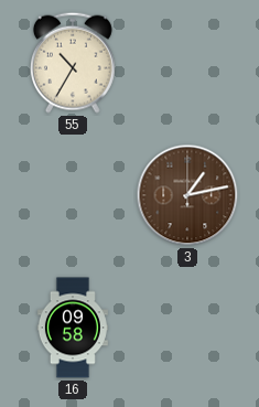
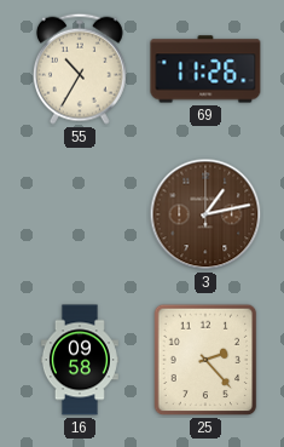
69: none -> 11:26
25: none -> 2:23
